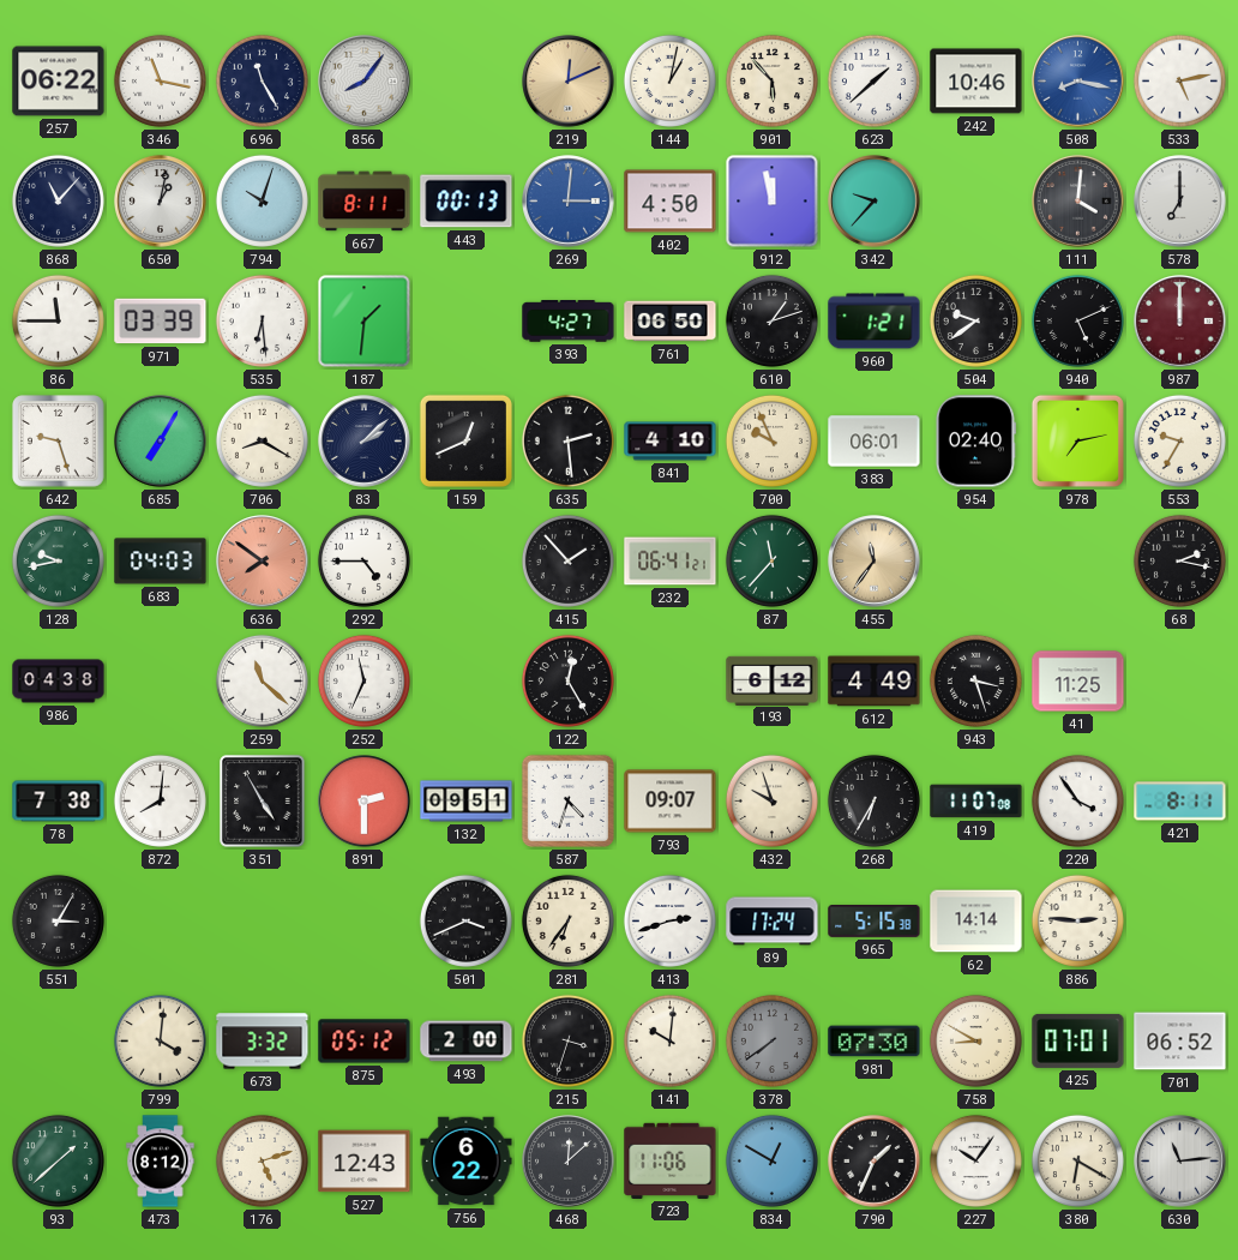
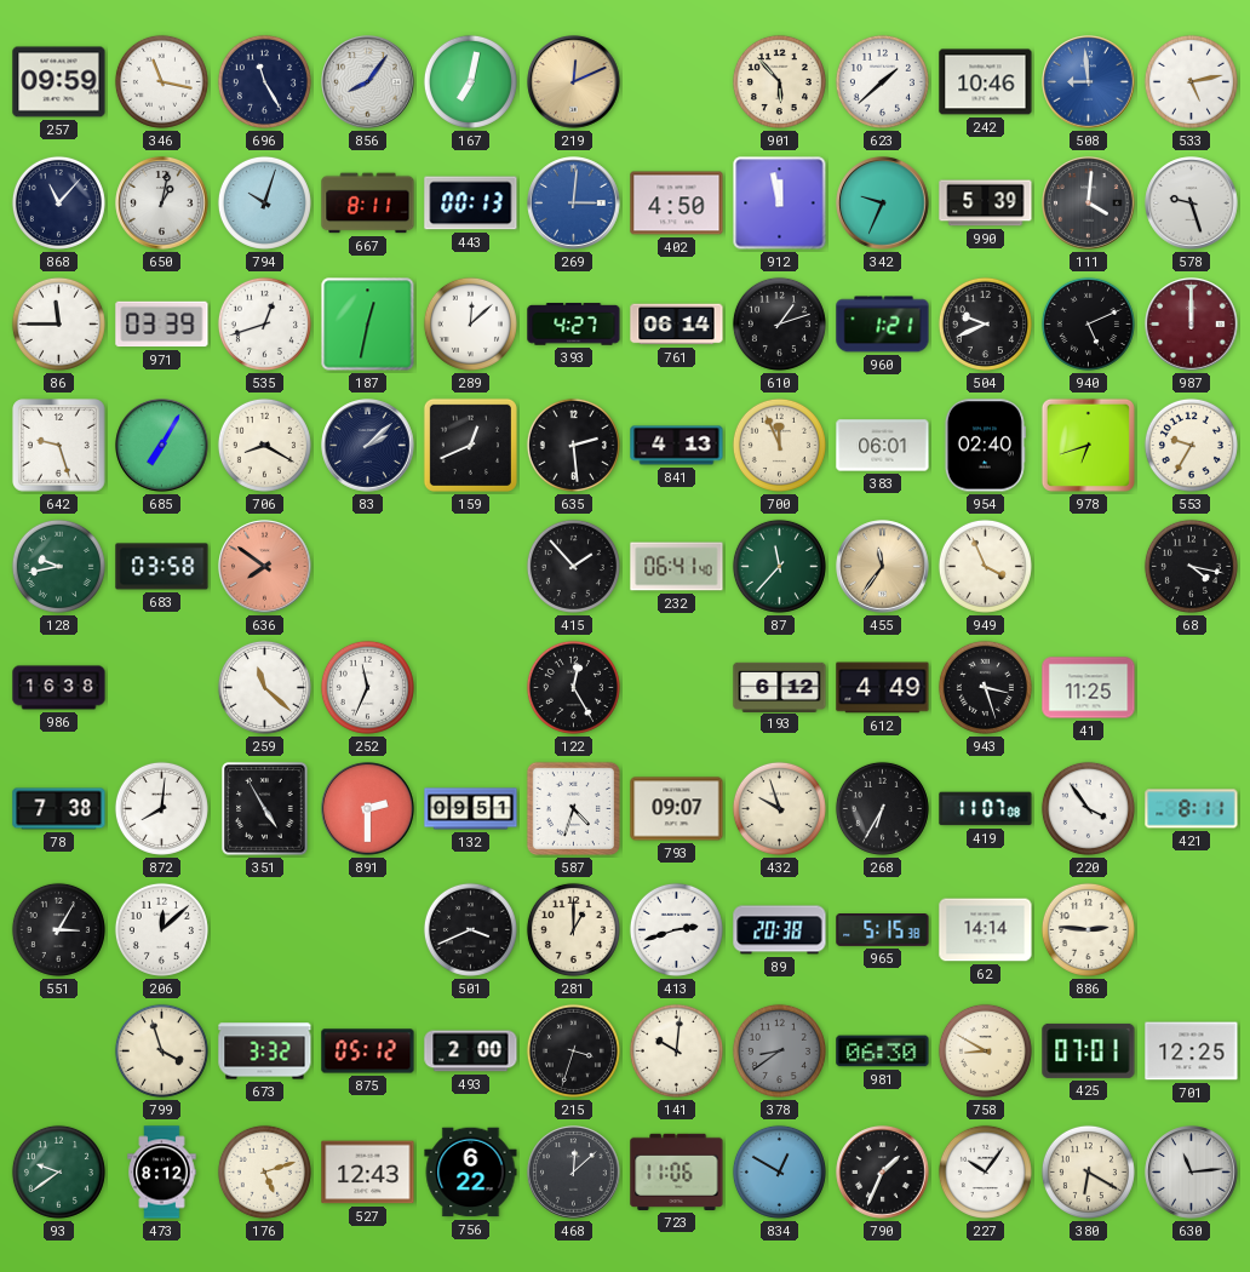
257: 06:22 -> 09:59
167: none -> 7:02
144: 1:02 -> none
508: 8:17 -> 8:59
342: 9:37 -> 9:34
990: none -> 5:39
578: 7:00 -> 9:27
535: 6:29 -> 12:42
187: 1:31 -> 12:32
289: none -> 12:08
761: 06:50 -> 06:14
504: 9:39 -> 9:41
841: 4:10 -> 4:13
700: 9:56 -> 11:56
978: 7:13 -> 6:42
683: 04:03 -> 03:58
292: 4:45 -> none
232: 06:41:21 -> 06:41:40
949: none -> 3:56
68: 2:17 -> 4:17
986: 04:38 -> 16:38
206: none -> 12:08
281: 6:36 -> 1:00
89: 17:24 -> 20:38
799: 4:01 -> 3:57
378: 7:39 -> 8:39
981: 07:30 -> 06:30
701: 06:52 -> 12:25
93: 1:38 -> 9:39
